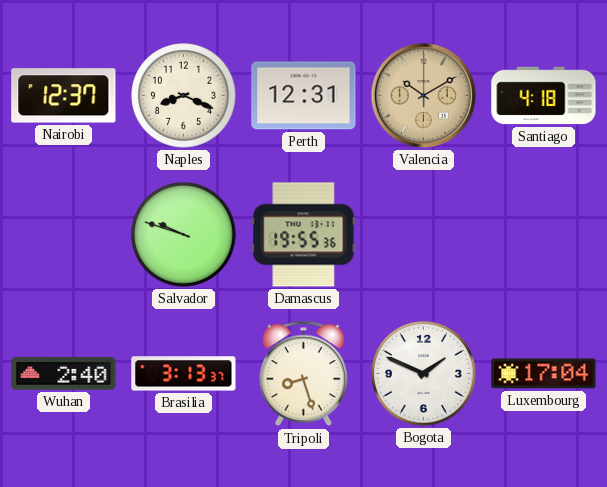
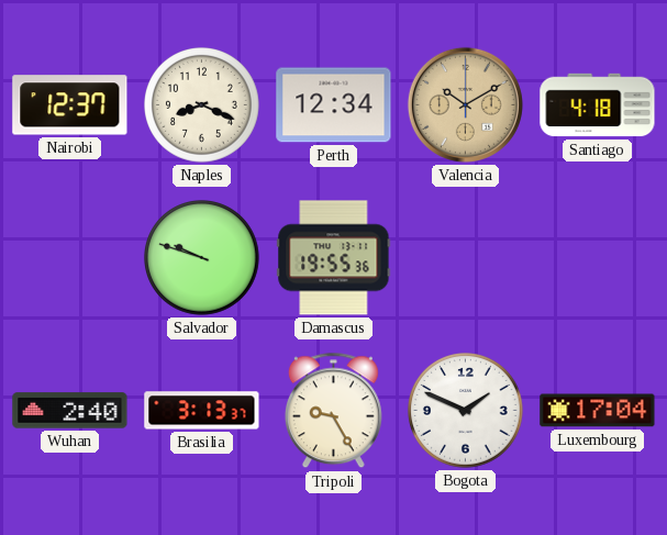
Perth: 12:31 -> 12:34
Tripoli: 8:27 -> 9:25
